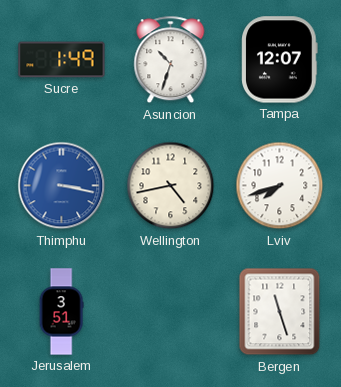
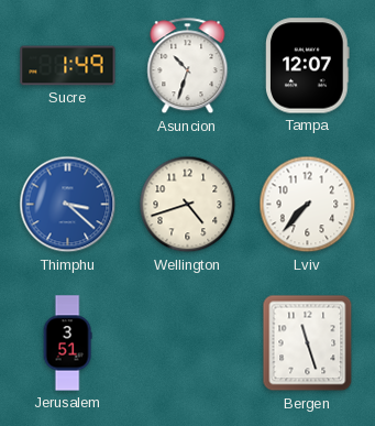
Thimphu: 3:17 -> 3:22
Wellington: 4:43 -> 4:42
Lviv: 7:42 -> 7:37
